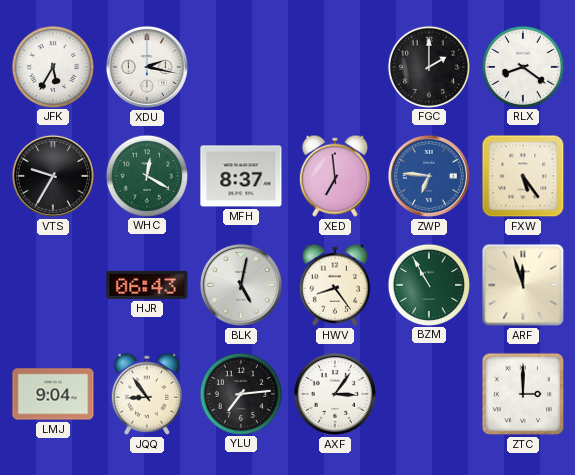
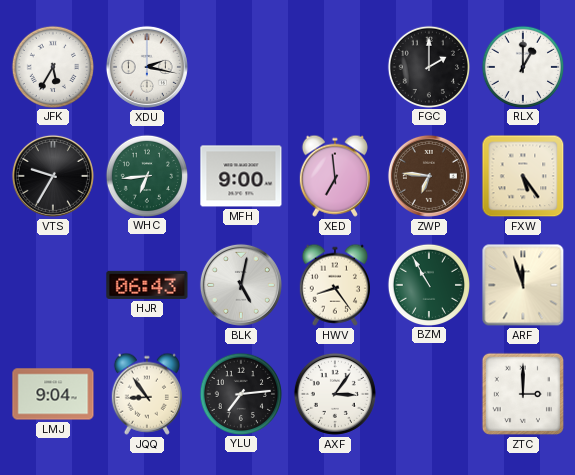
RLX: 8:21 -> 1:00
WHC: 12:20 -> 6:44
MFH: 8:37 -> 9:00
ZWP dial: blue -> brown
